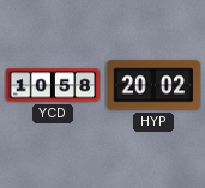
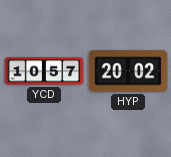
YCD: 10:58 -> 10:57
